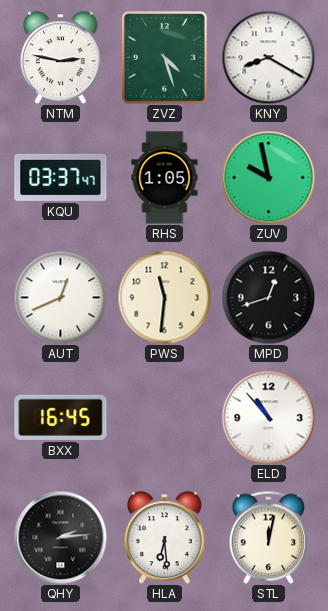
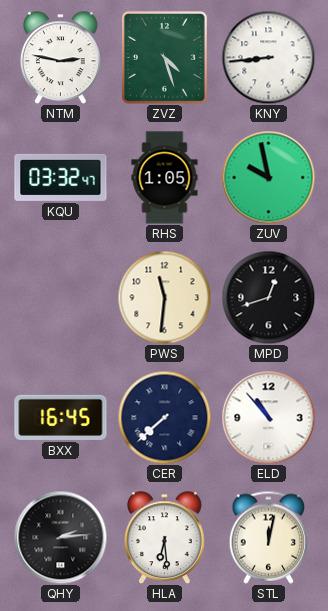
KNY: 8:20 -> 8:44
KQU: 03:37 -> 03:32
AUT: 12:41 -> none
CER: none -> 7:38
